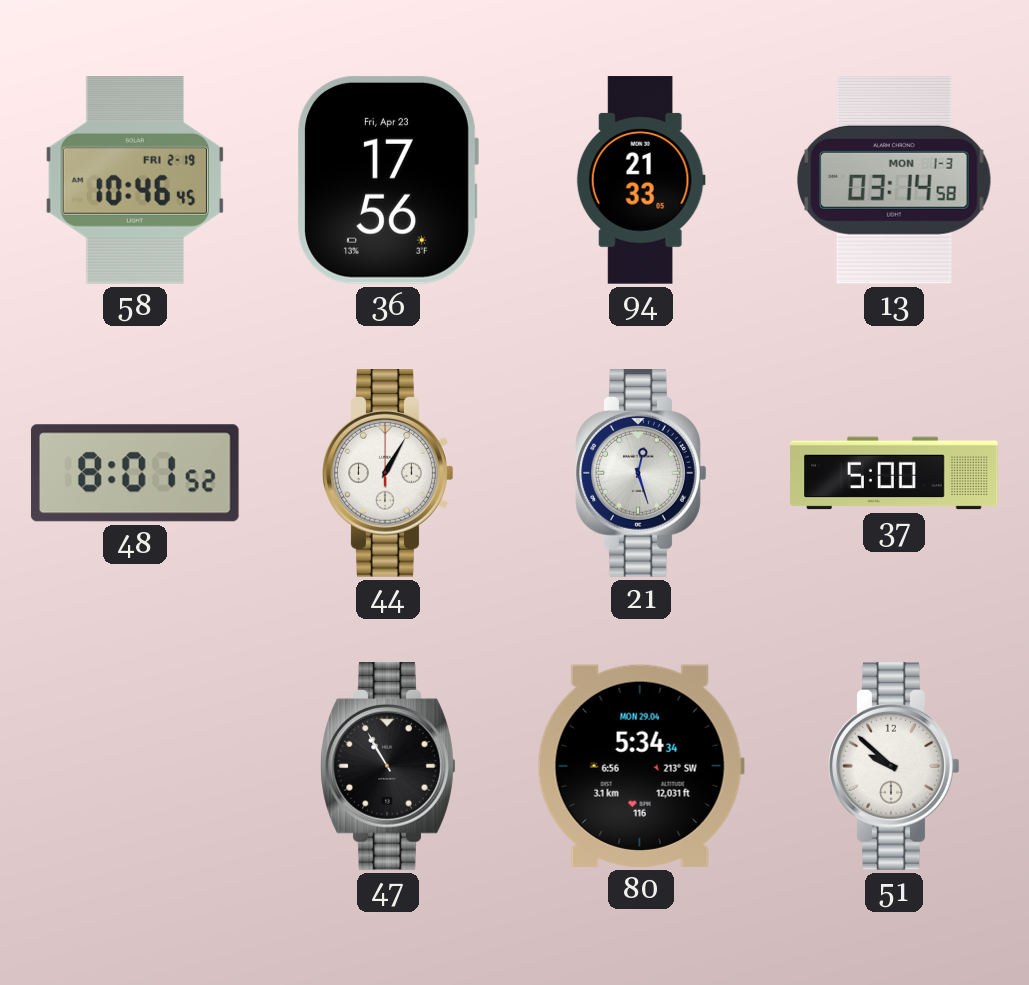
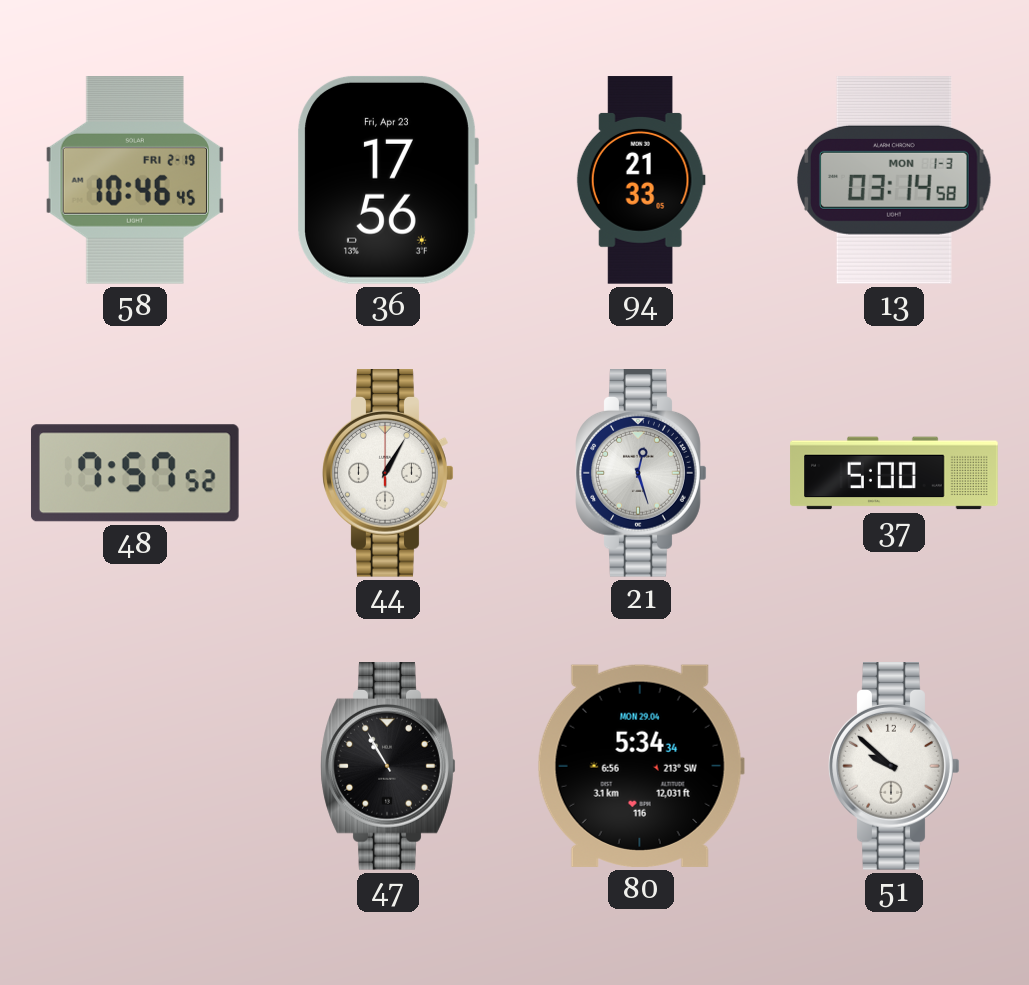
48: 8:01 -> 7:57
